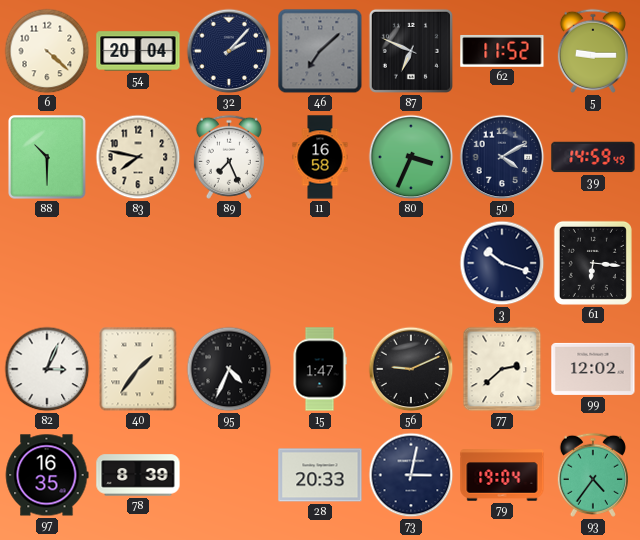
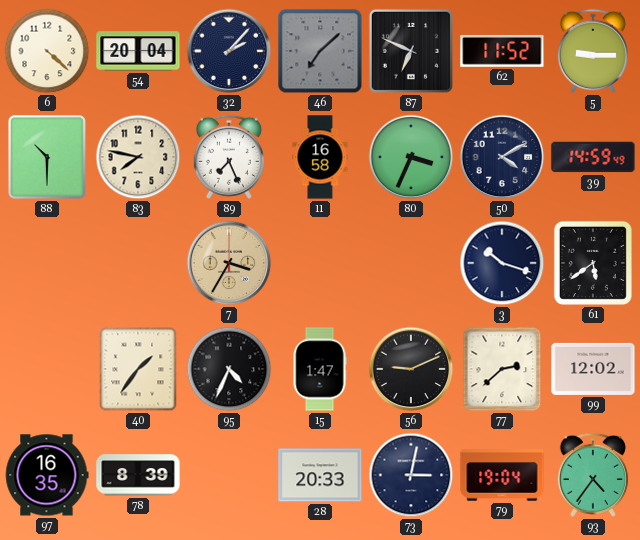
7: none -> 3:35
61: 6:16 -> 5:39
82: 3:04 -> none
